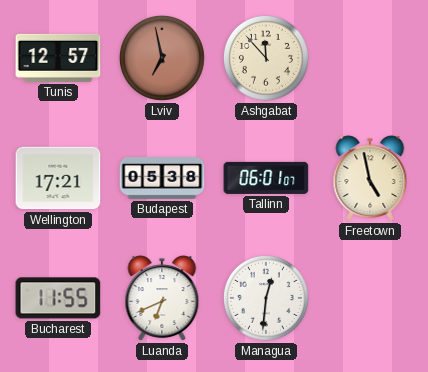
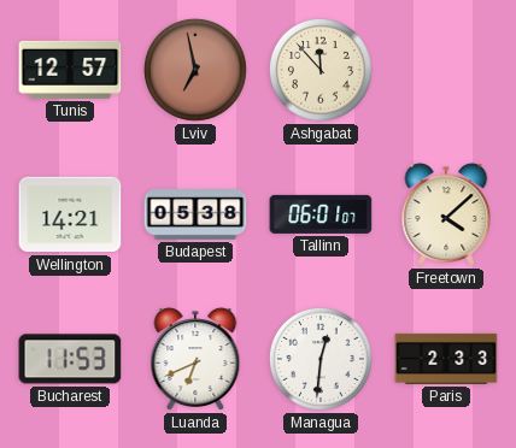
Wellington: 17:21 -> 14:21
Freetown: 4:58 -> 4:08
Bucharest: 11:55 -> 11:53
Paris: none -> 2:33
